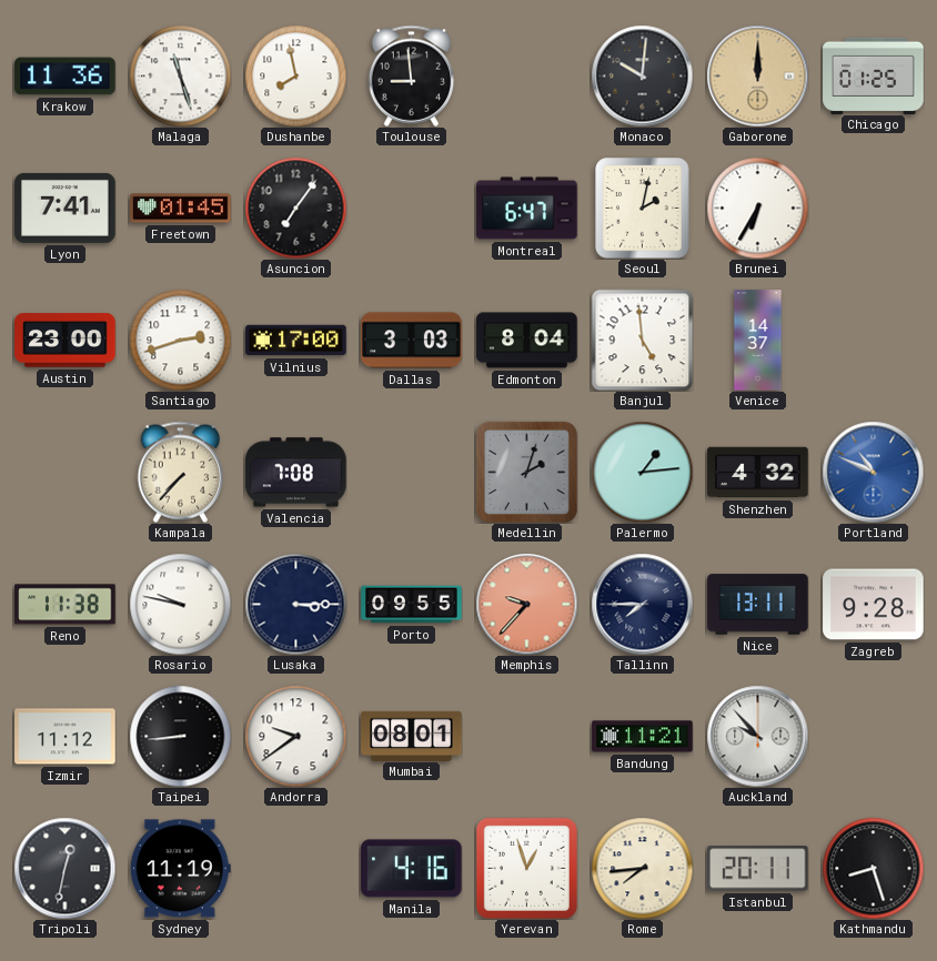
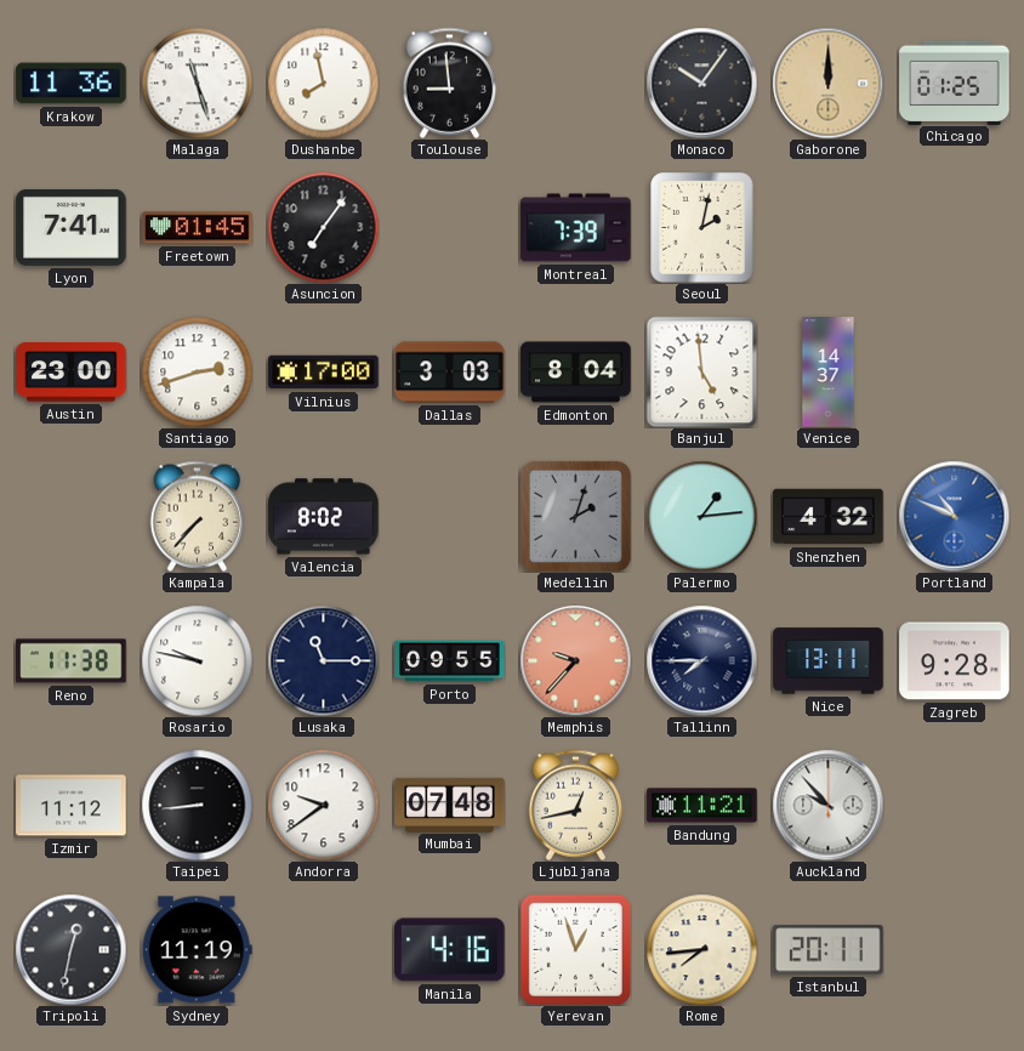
Monaco: 10:01 -> 10:06
Montreal: 6:47 -> 7:39
Brunei: 6:35 -> none
Valencia: 7:08 -> 8:02
Lusaka: 3:15 -> 11:15
Mumbai: 08:01 -> 07:48
Ljubljana: none -> 12:43
Kathmandu: 8:27 -> none
